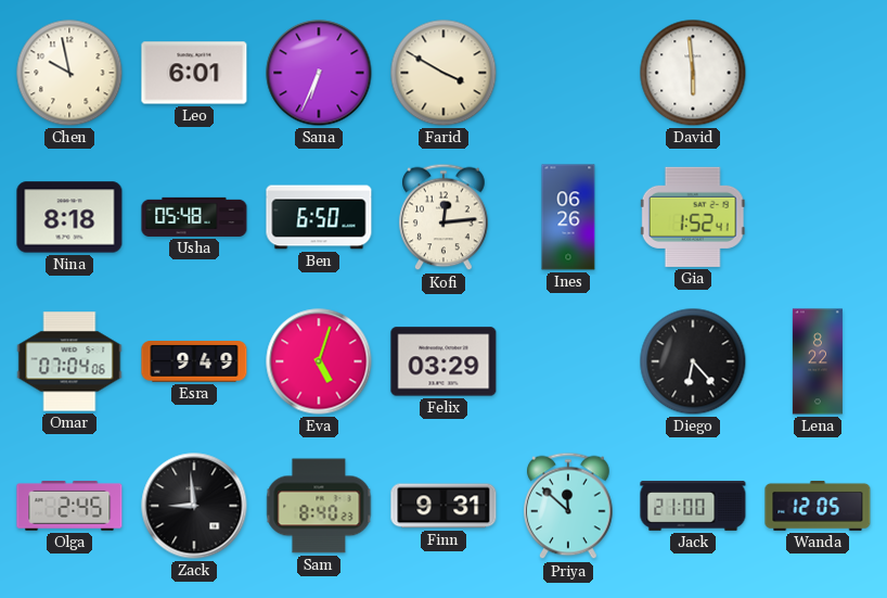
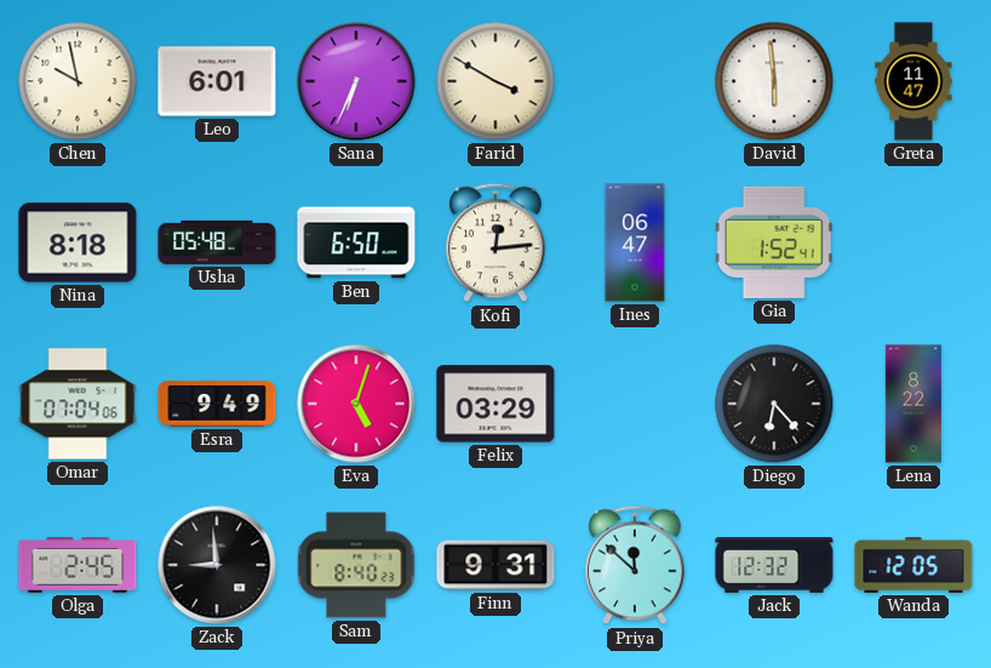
Greta: none -> 11:47
Ines: 06:26 -> 06:47
Jack: 21:00 -> 12:32
